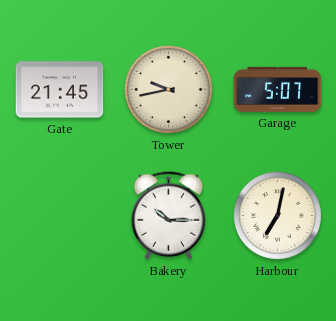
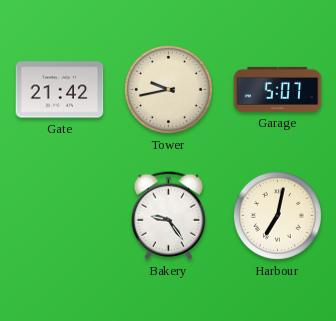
Gate: 21:45 -> 21:42
Bakery: 10:15 -> 9:24
